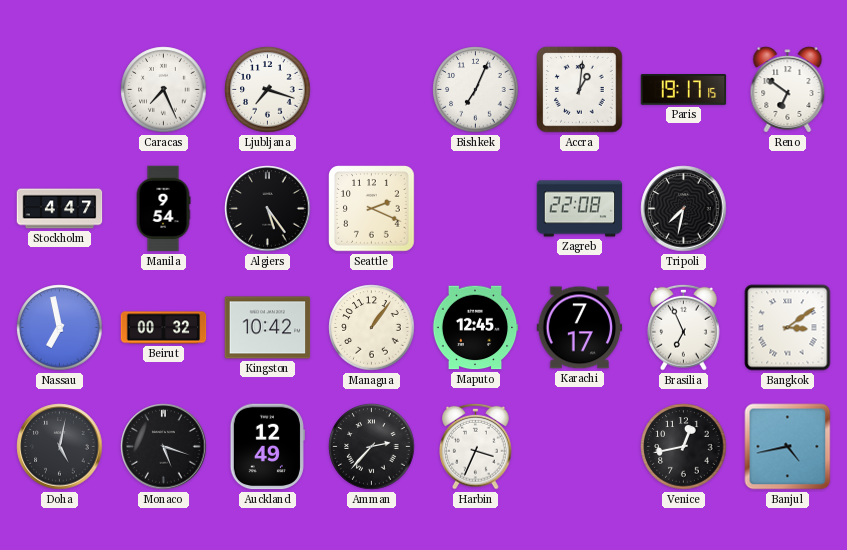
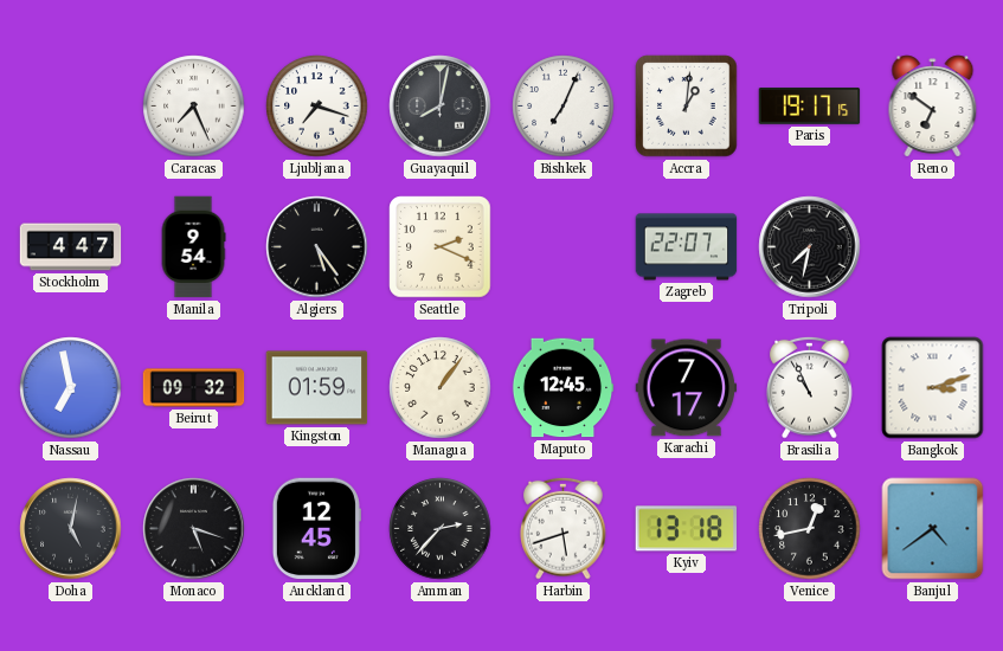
Guayaquil: none -> 8:02
Zagreb: 22:08 -> 22:07
Beirut: 00:32 -> 09:32
Kingston: 10:42 -> 01:59
Brasilia: 6:56 -> 10:56
Bangkok: 3:09 -> 3:12
Auckland: 12:49 -> 12:45
Harbin: 3:34 -> 5:42
Kyiv: none -> 13:18
Banjul: 4:43 -> 4:39
